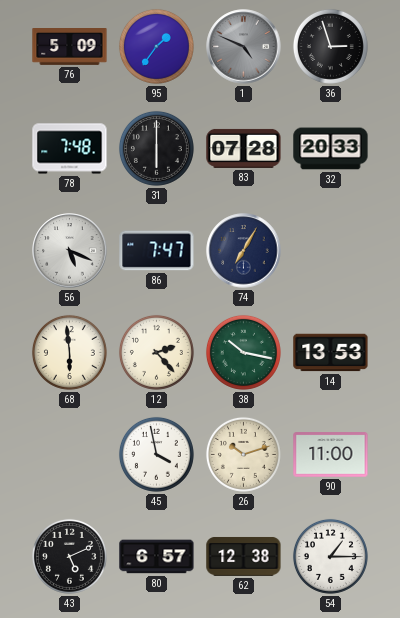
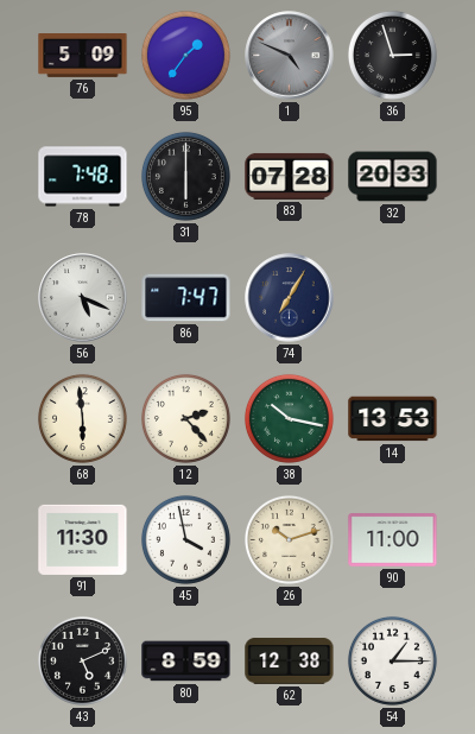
91: none -> 11:30
80: 6:57 -> 8:59
